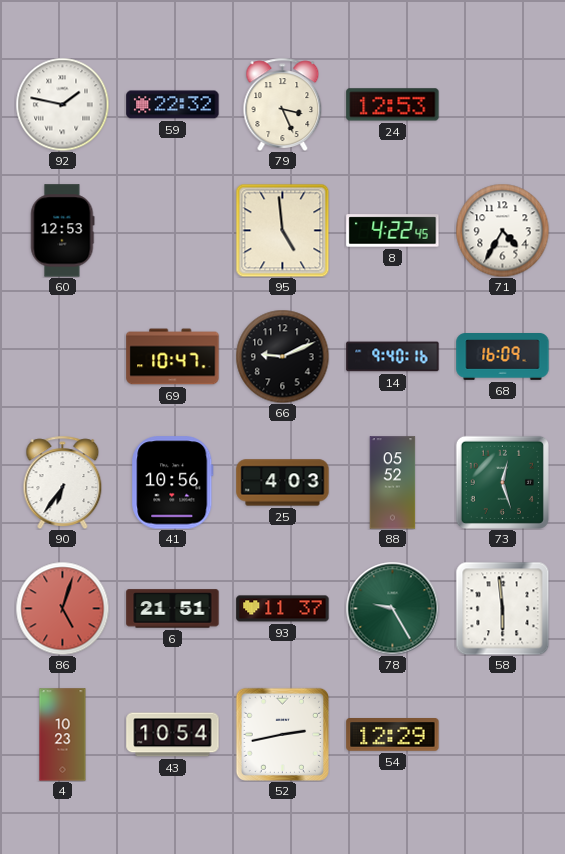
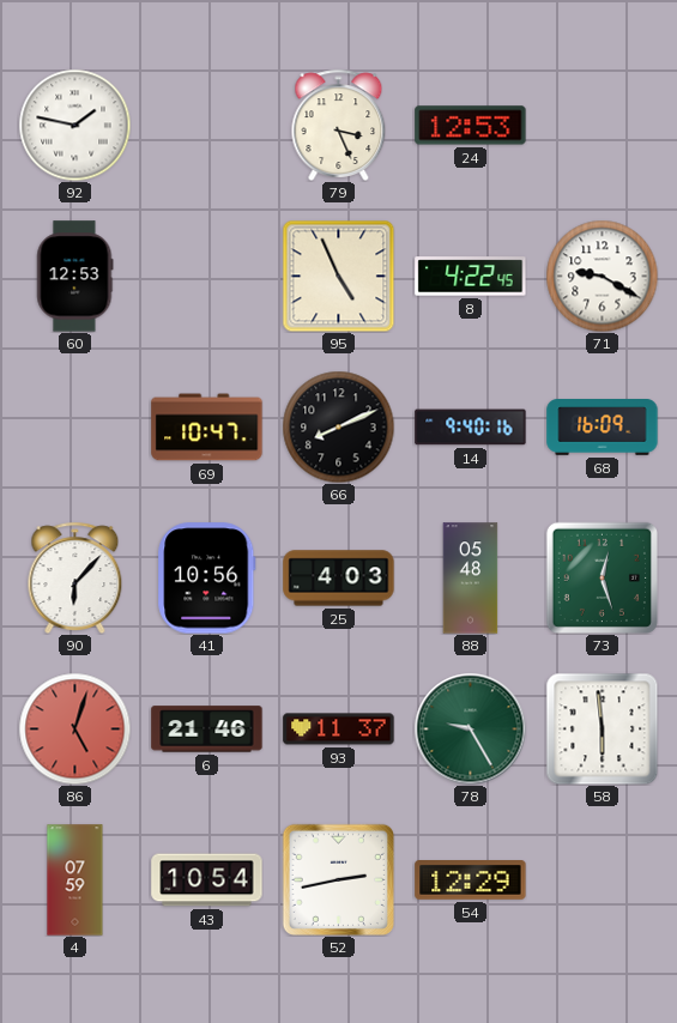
59: 22:32 -> none
95: 4:59 -> 4:56
71: 4:35 -> 9:20
66: 9:11 -> 8:11
90: 6:36 -> 6:07
88: 05:52 -> 05:48
6: 21:51 -> 21:46
4: 10:23 -> 07:59
